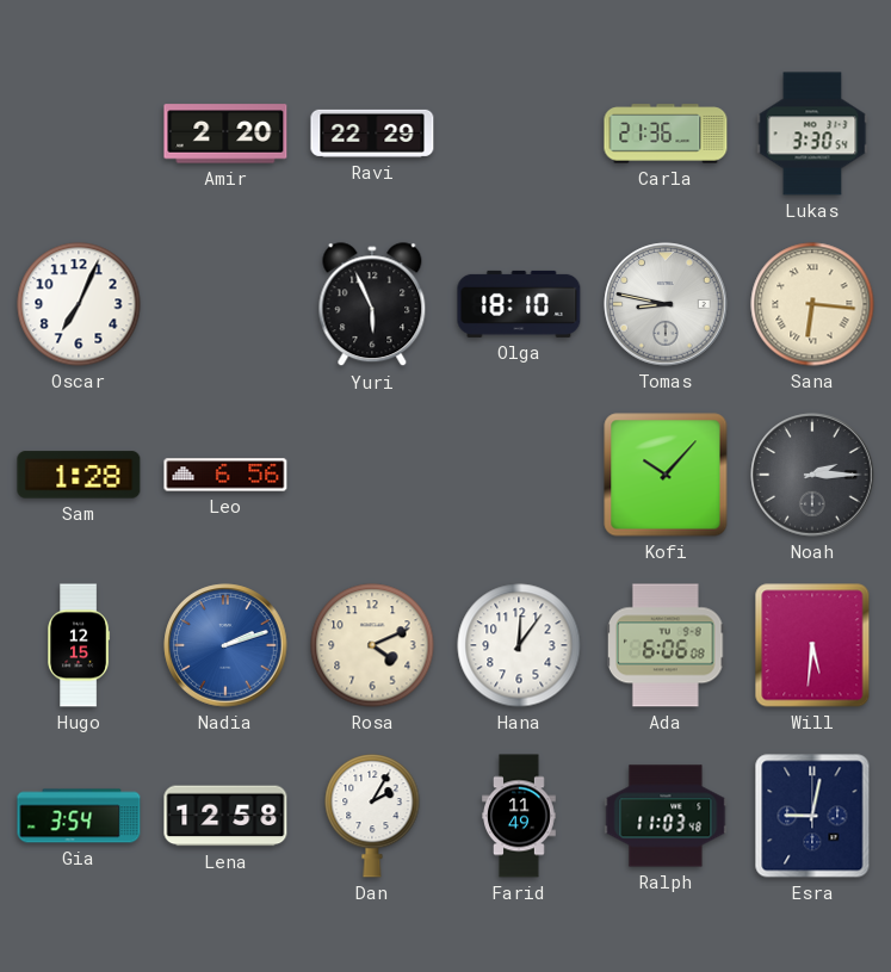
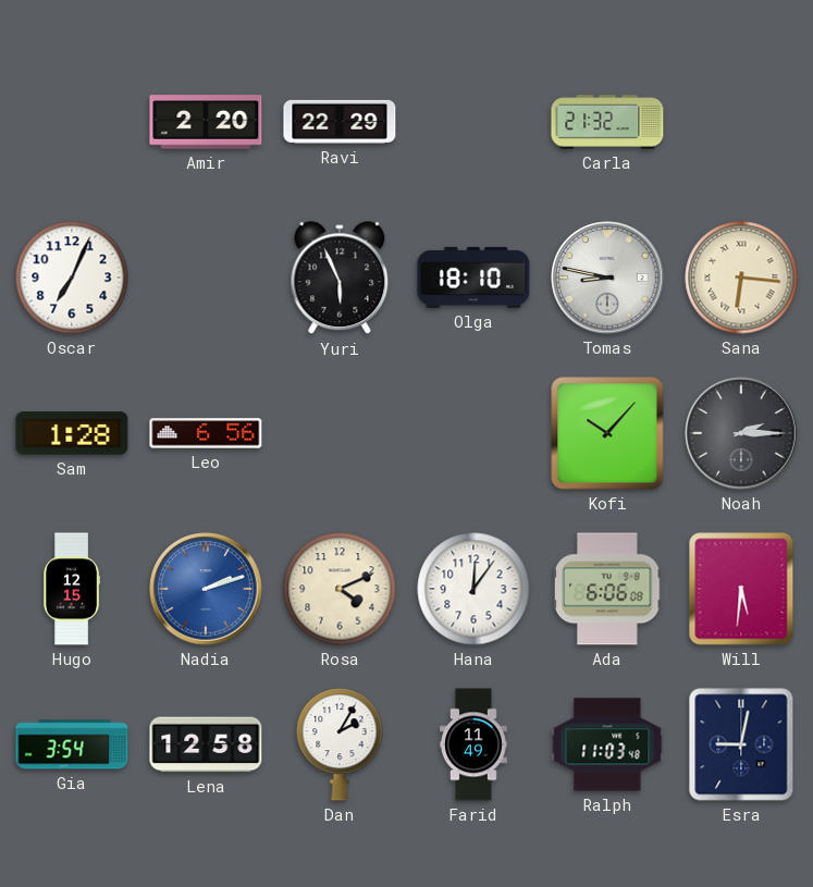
Carla: 21:36 -> 21:32
Lukas: 3:30 -> none
